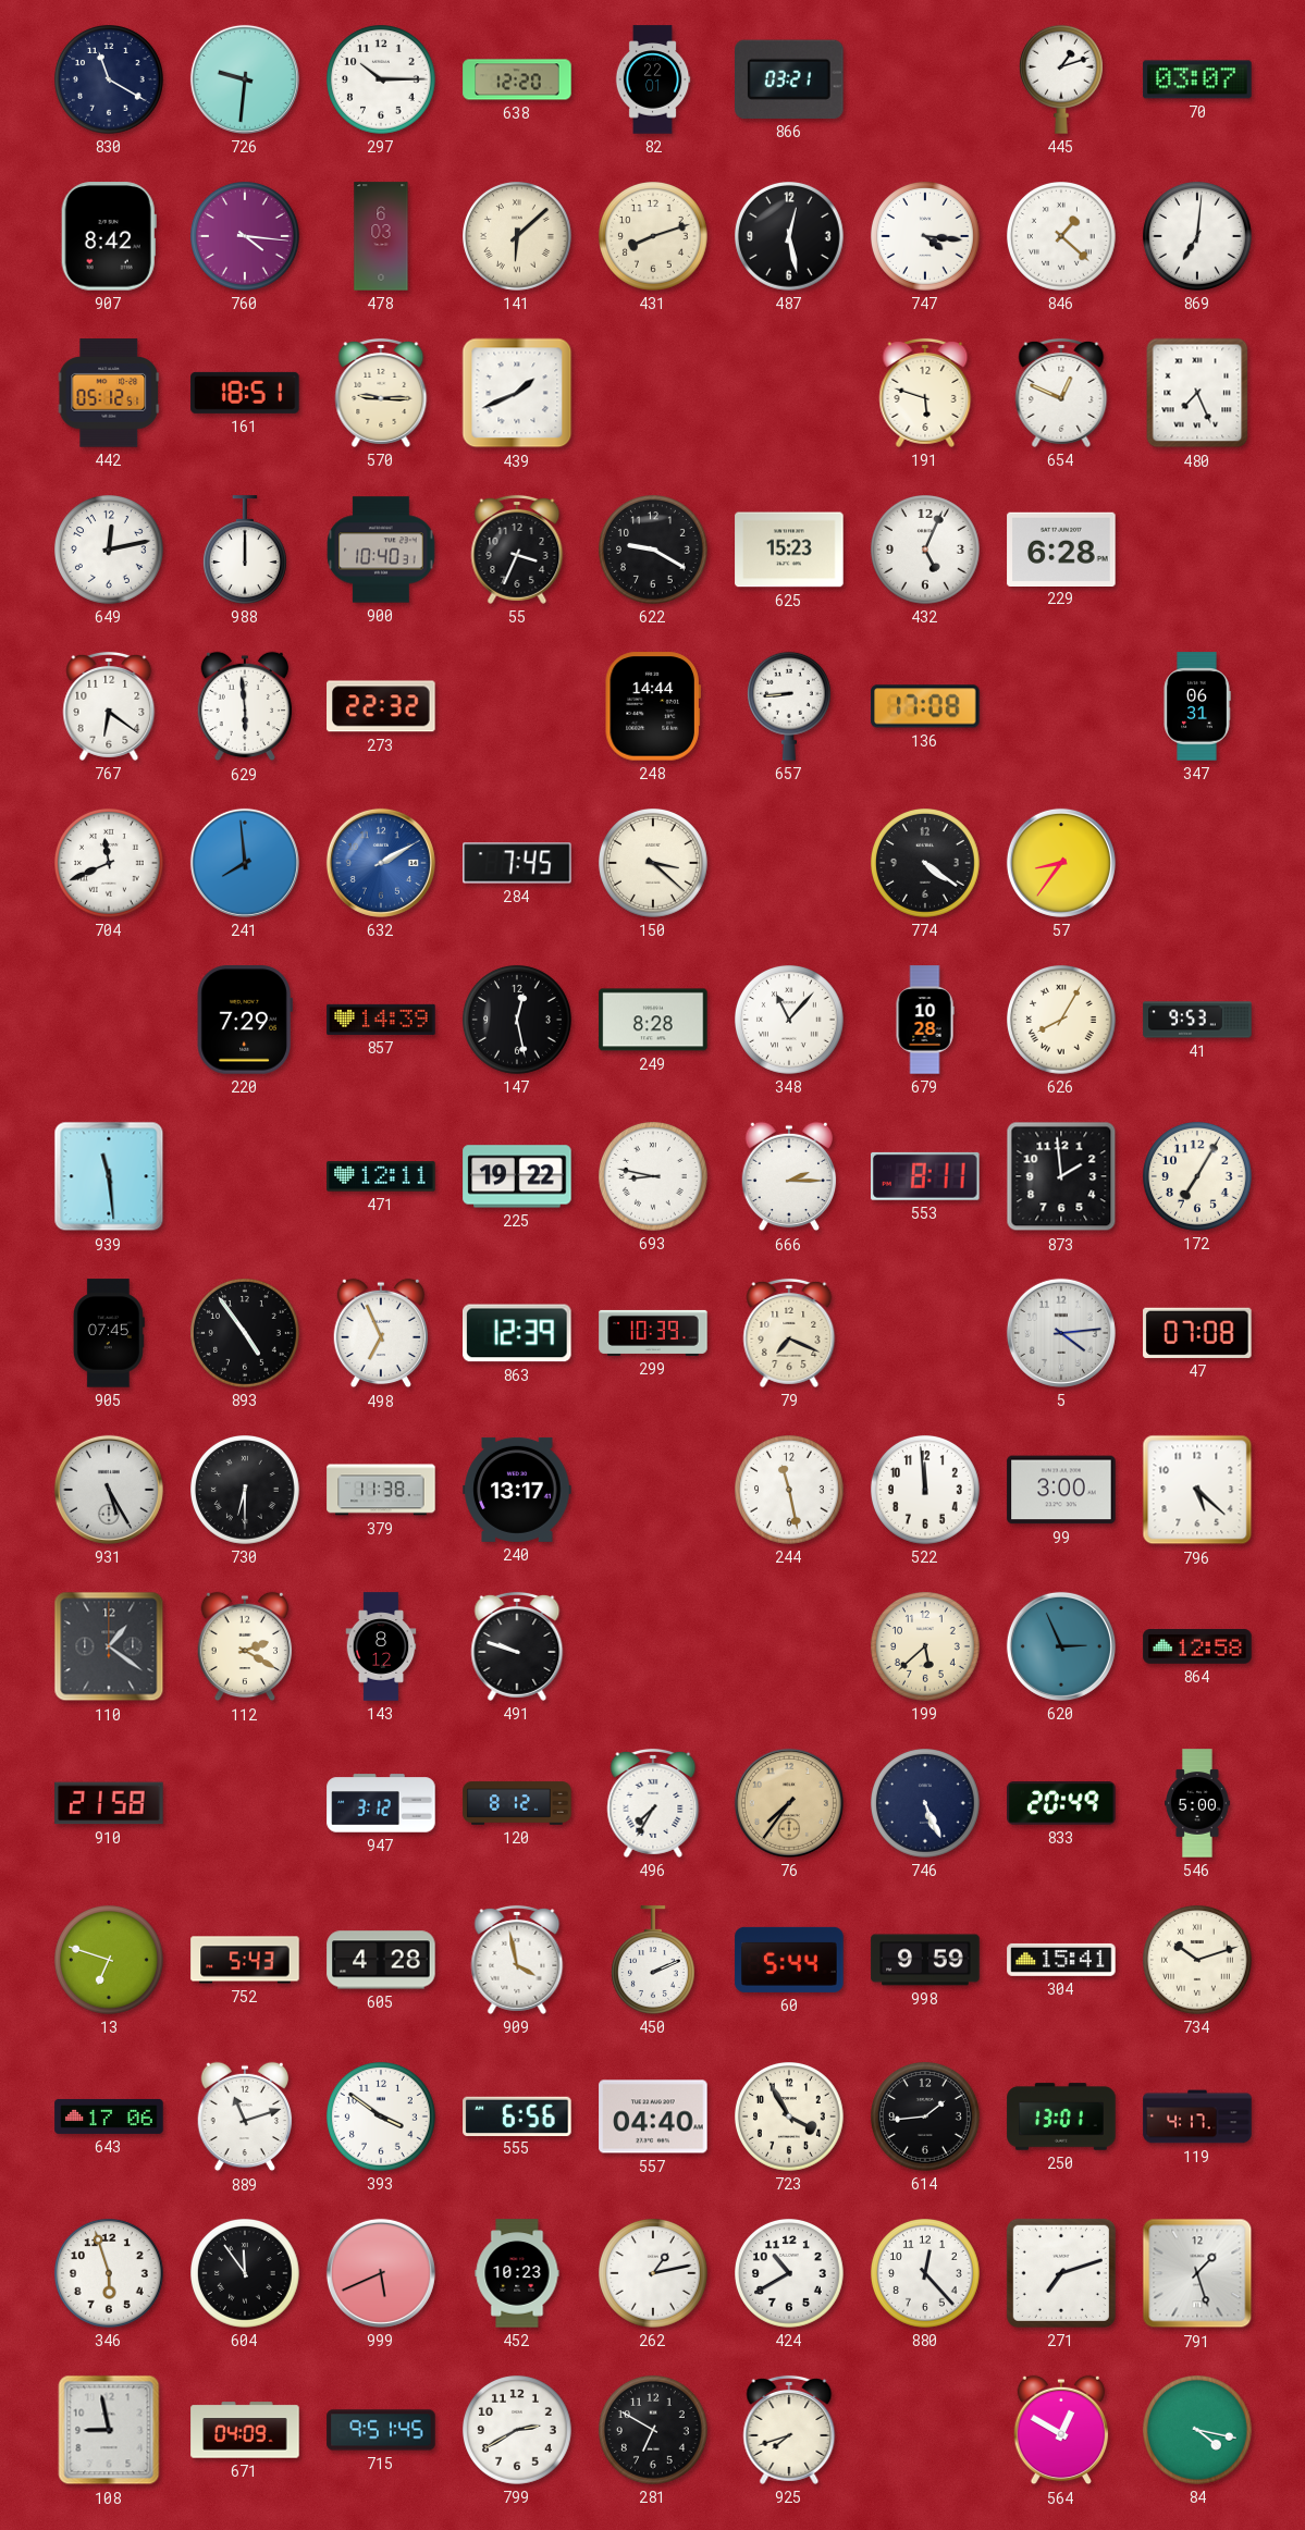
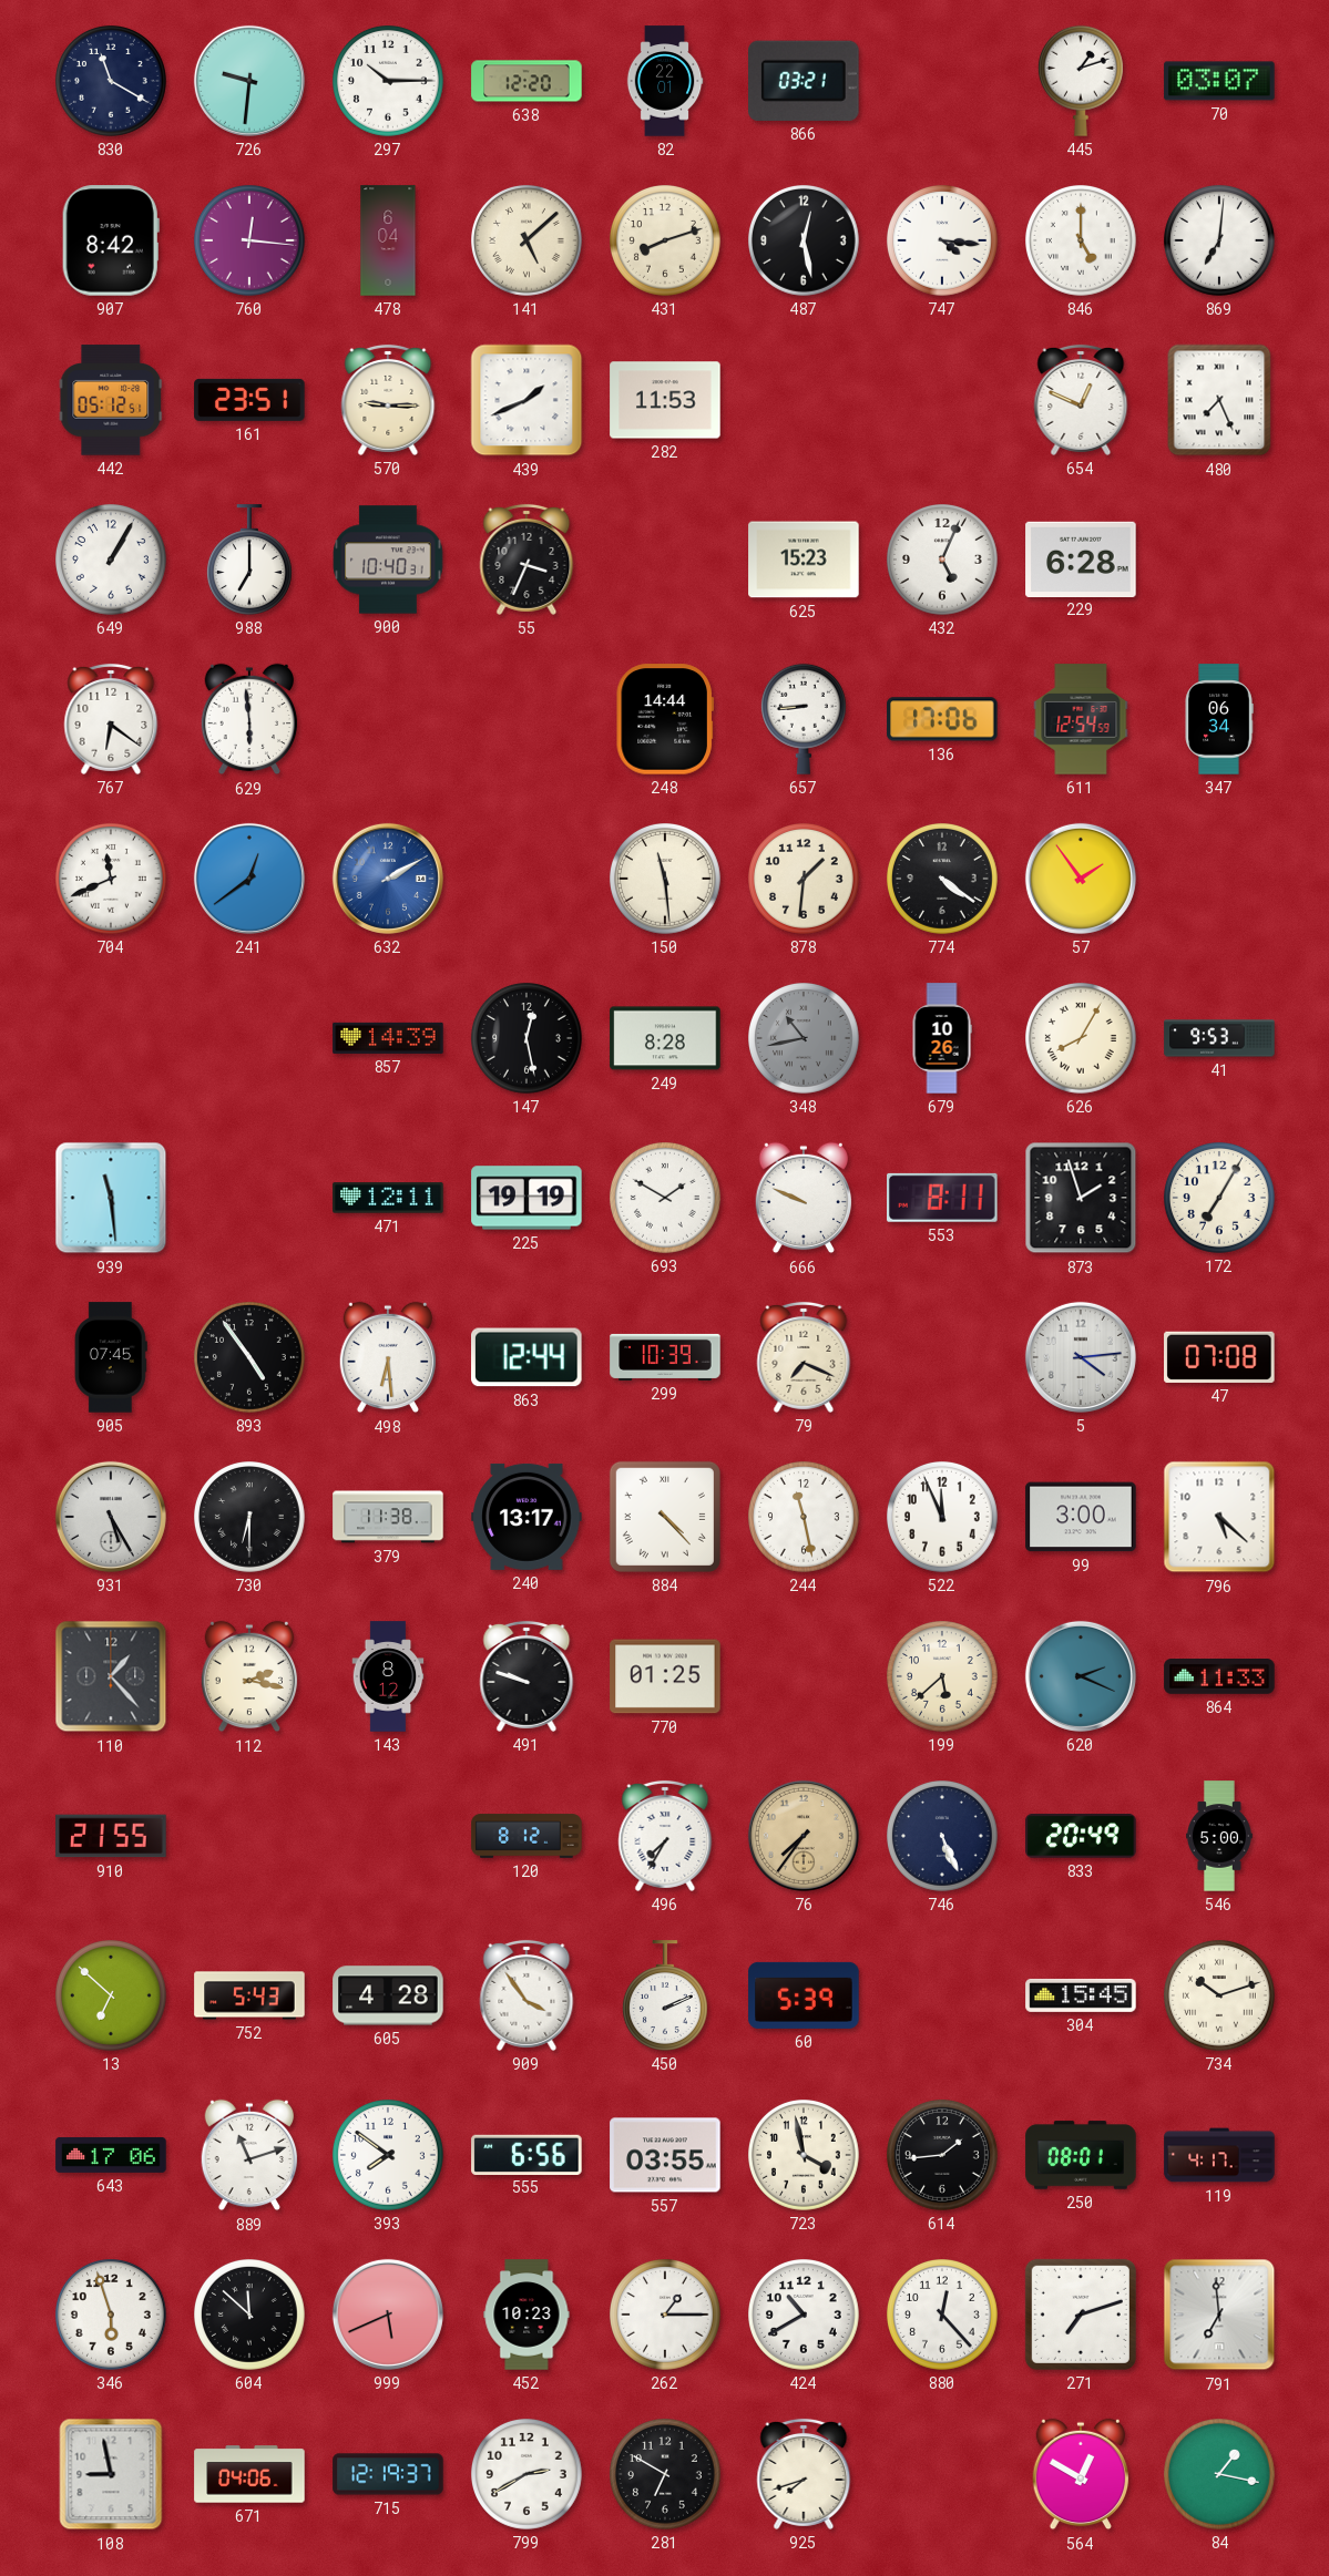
760: 4:16 -> 12:16
478: 6:03 -> 6:04
141: 6:08 -> 5:08
846: 1:22 -> 5:00
161: 18:51 -> 23:51
282: none -> 11:53
191: 5:48 -> none
649: 12:13 -> 1:05
988: 12:00 -> 7:00
622: 9:20 -> none
273: 22:32 -> none
136: 17:08 -> 17:06
611: none -> 12:54
347: 06:31 -> 06:34
241: 7:59 -> 12:39
284: 7:45 -> none
150: 3:22 -> 11:29
878: none -> 1:31
57: 8:36 -> 1:54
220: 7:29 -> none
348: 11:07 -> 10:43
348 dial: white -> grey
679: 10:28 -> 10:26
225: 19:22 -> 19:19
693: 8:47 -> 1:50
666: 2:15 -> 9:49
873: 1:59 -> 1:57
498: 6:56 -> 6:29
863: 12:39 -> 12:44
884: none -> 4:23
522: 11:59 -> 11:56
110: 1:21 -> 1:23
112: 2:20 -> 2:17
770: none -> 01:25
620: 2:56 -> 2:19
864: 12:58 -> 11:33
910: 21:58 -> 21:55
947: 3:12 -> none
13: 6:48 -> 6:52
909: 3:58 -> 3:54
60: 5:44 -> 5:39
998: 9:59 -> none
304: 15:41 -> 15:45
393: 3:51 -> 7:51
557: 04:40 -> 03:55
723: 3:55 -> 3:58
250: 13:01 -> 08:01
604: 11:54 -> 11:52
262: 1:13 -> 1:15
791: 1:27 -> 6:59
671: 04:09 -> 04:06
715: 9:51 -> 12:19
84: 4:17 -> 1:17
